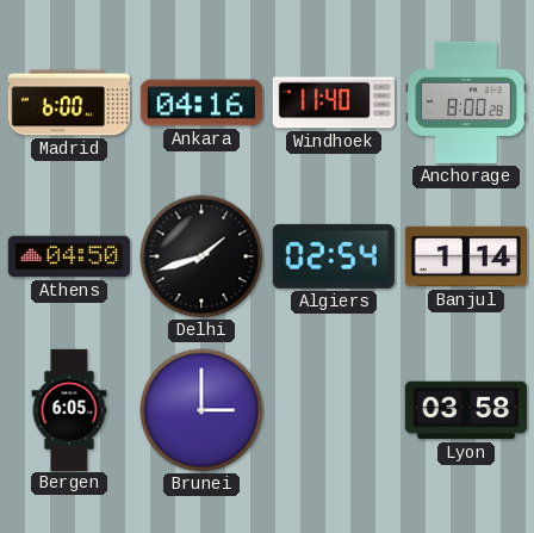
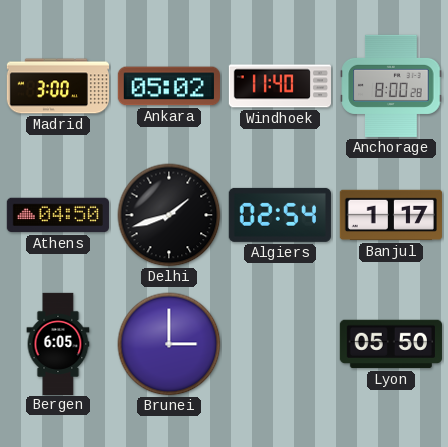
Madrid: 6:00 -> 3:00
Ankara: 04:16 -> 05:02
Banjul: 1:14 -> 1:17
Lyon: 03:58 -> 05:50
